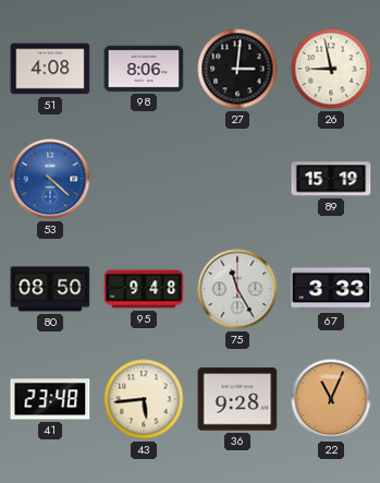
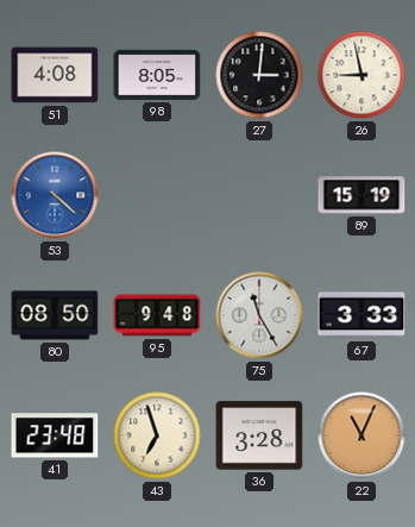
98: 8:06 -> 8:05
43: 5:44 -> 6:57
36: 9:28 -> 3:28
